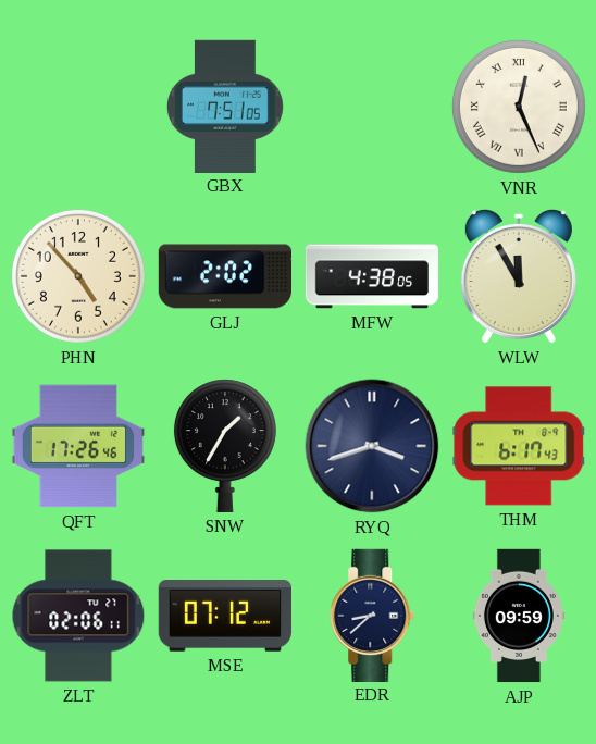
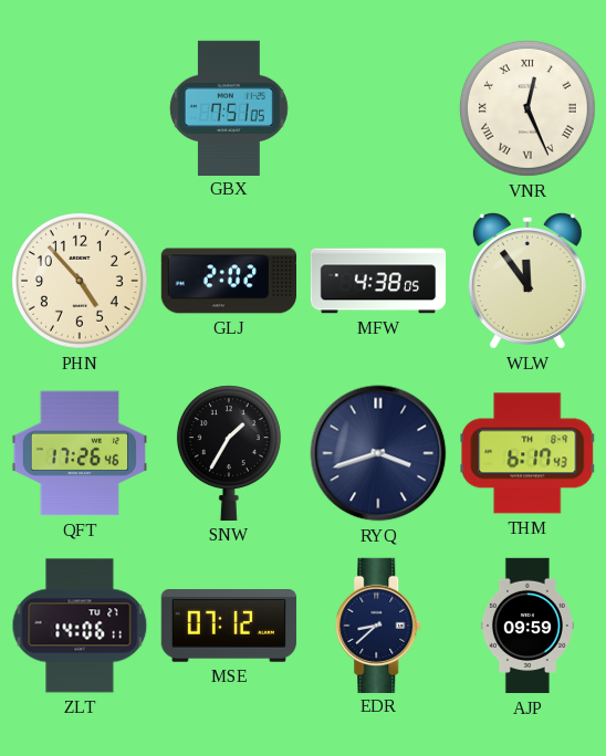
WLW: 11:55 -> 11:54
ZLT: 02:06 -> 14:06
